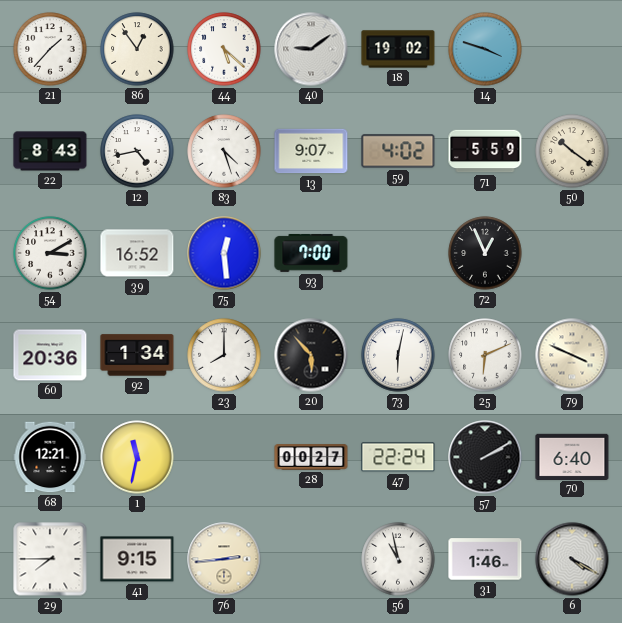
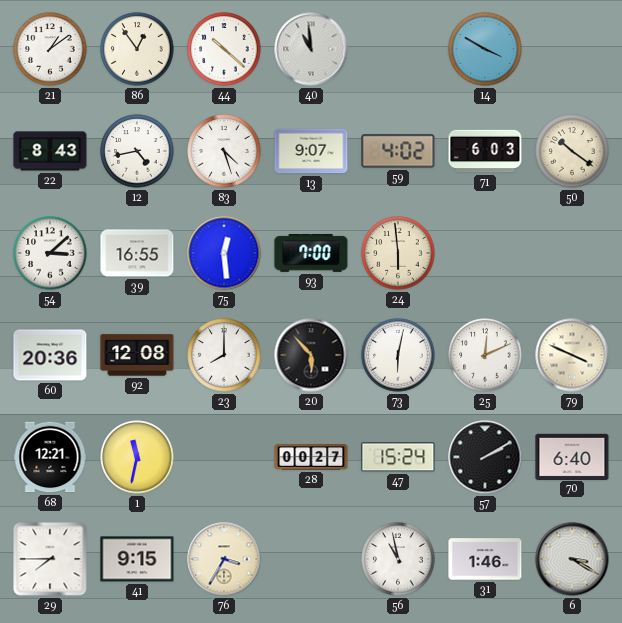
21: 1:37 -> 1:09
44: 5:22 -> 10:22
40: 9:09 -> 10:59
18: 19:02 -> none
14: 3:48 -> 3:50
71: 5:59 -> 6:03
54: 3:10 -> 3:08
39: 16:52 -> 16:55
24: none -> 5:59
72: 12:56 -> none
92: 1:34 -> 12:08
25: 6:11 -> 12:11
47: 22:24 -> 15:24
76: 2:44 -> 3:35
6: 4:20 -> 3:20
